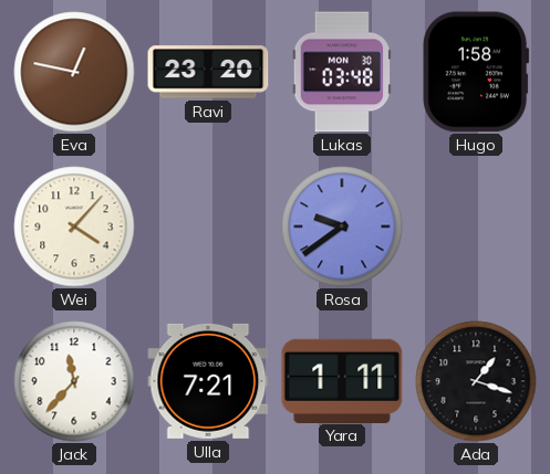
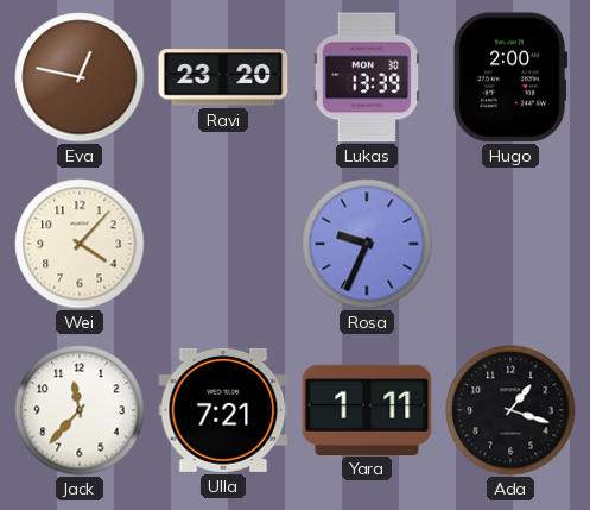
Lukas: 03:48 -> 13:39
Hugo: 1:58 -> 2:00
Rosa: 9:39 -> 9:34
